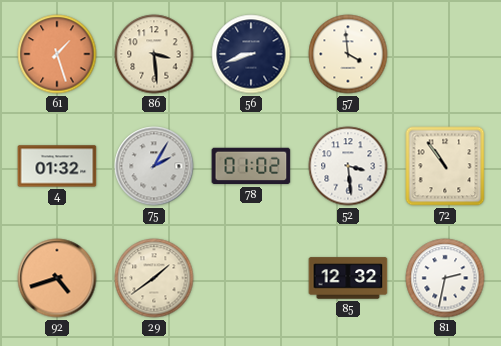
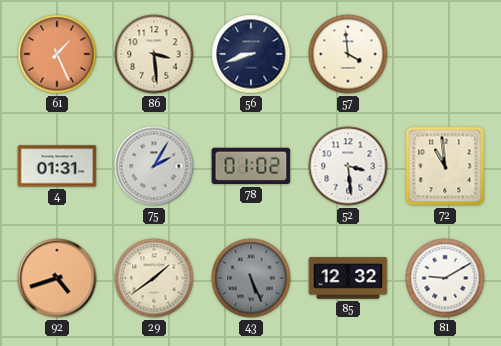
61: 1:27 -> 1:26
4: 01:32 -> 01:31
72: 10:54 -> 10:59
43: none -> 5:26
81: 2:32 -> 9:10
